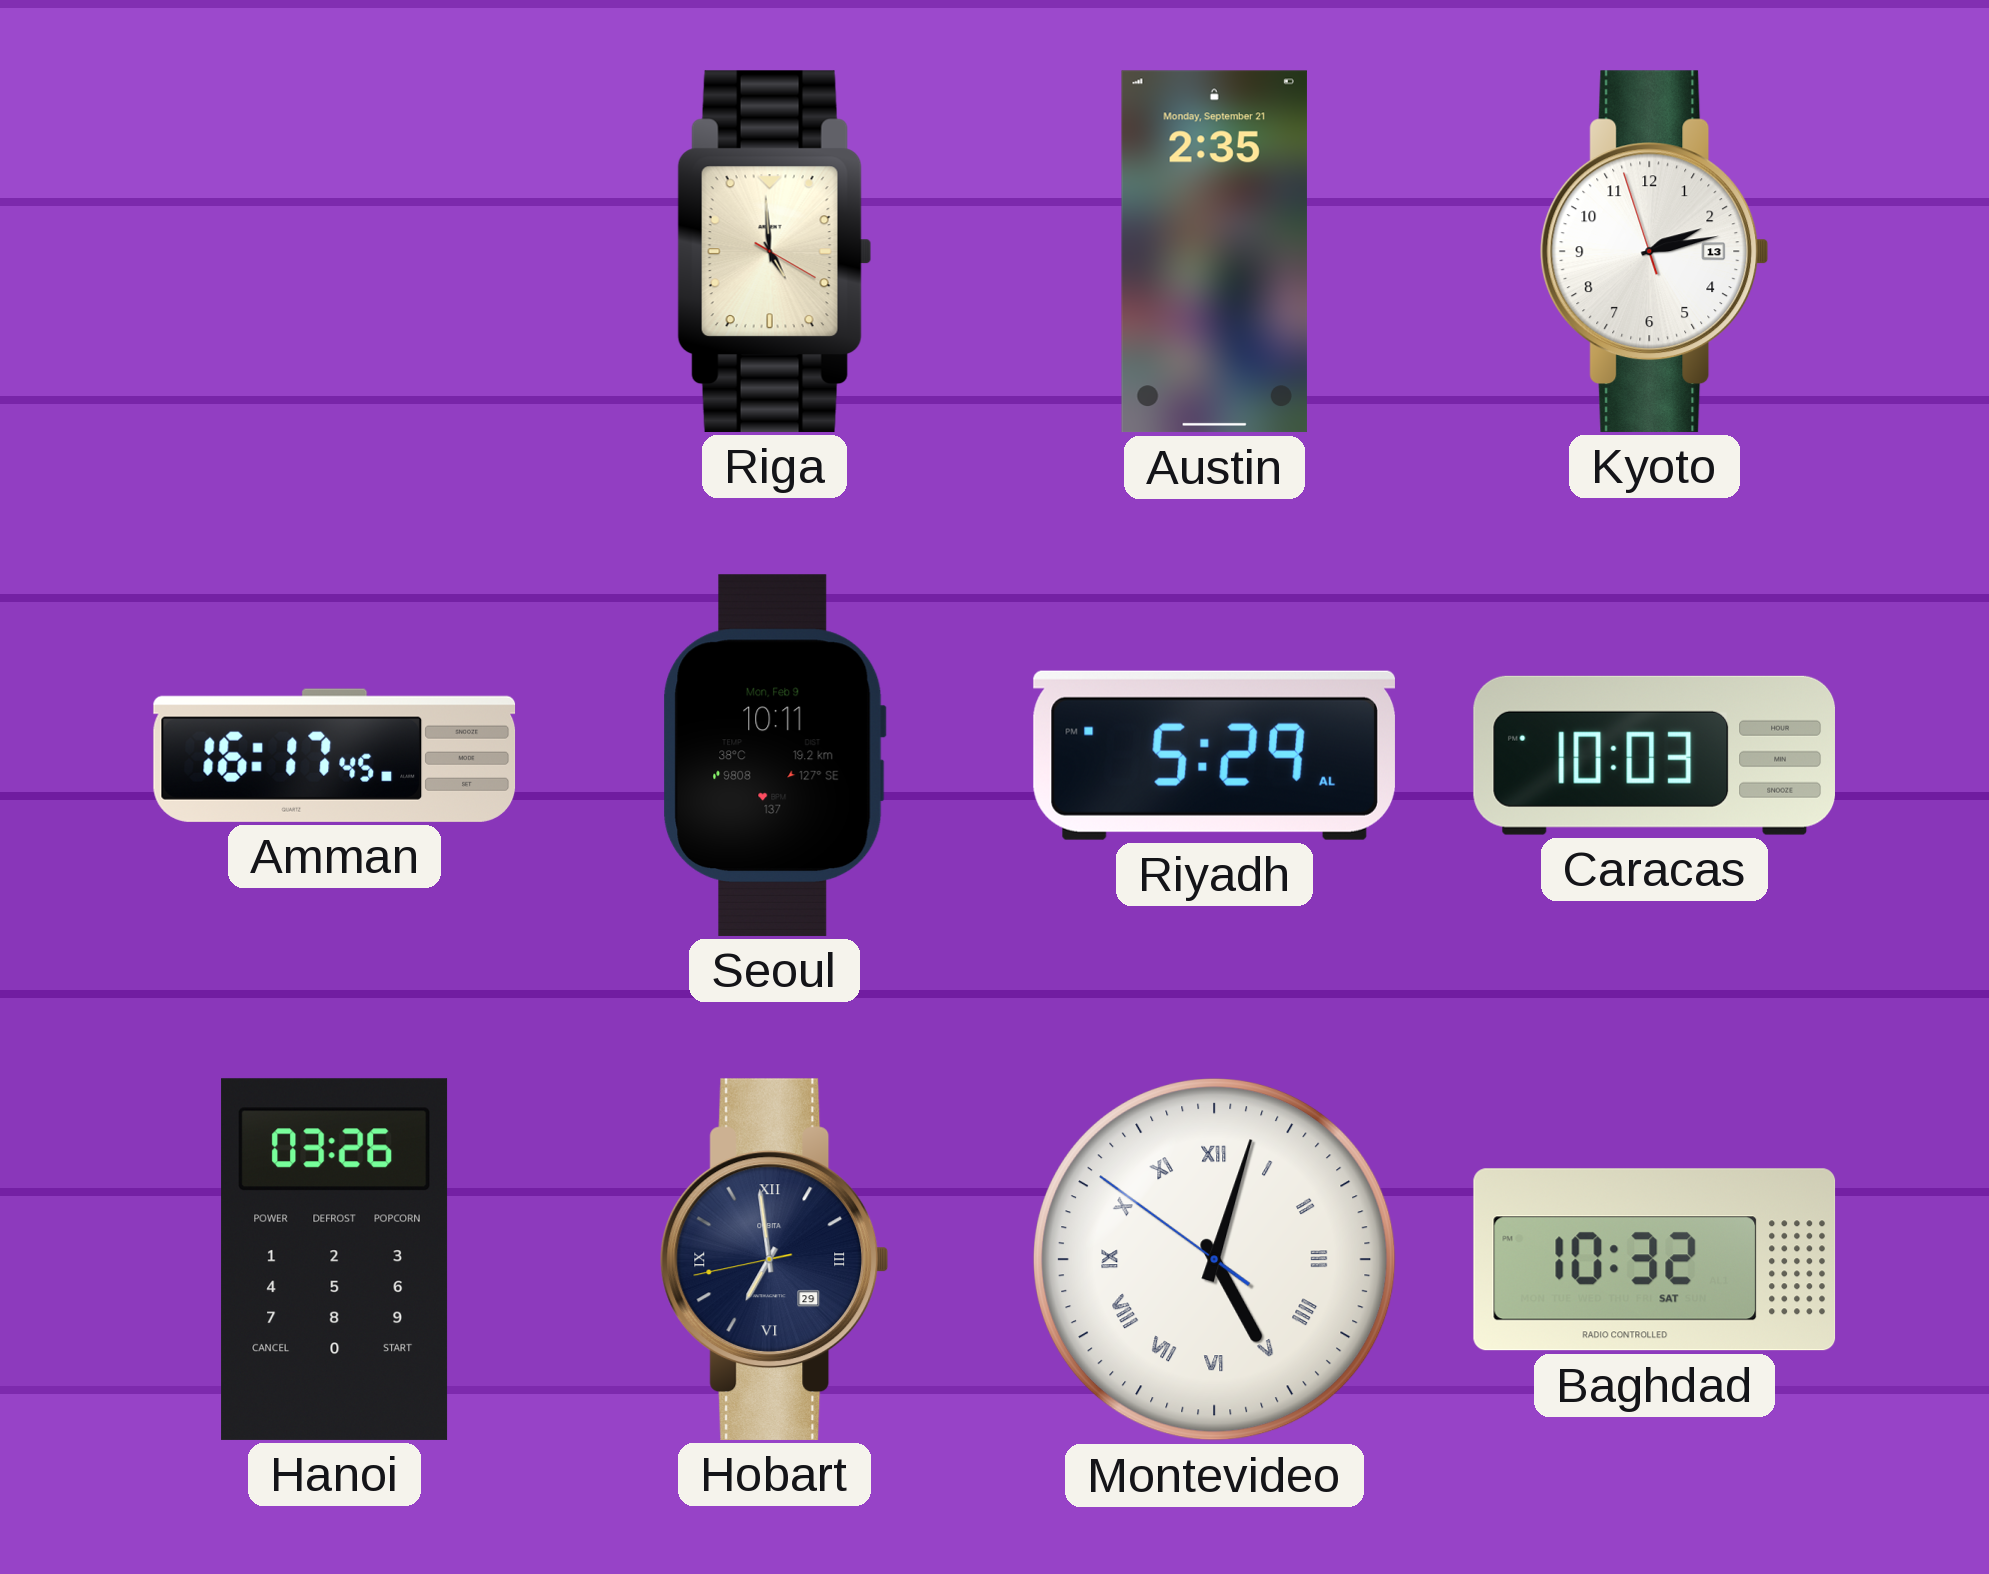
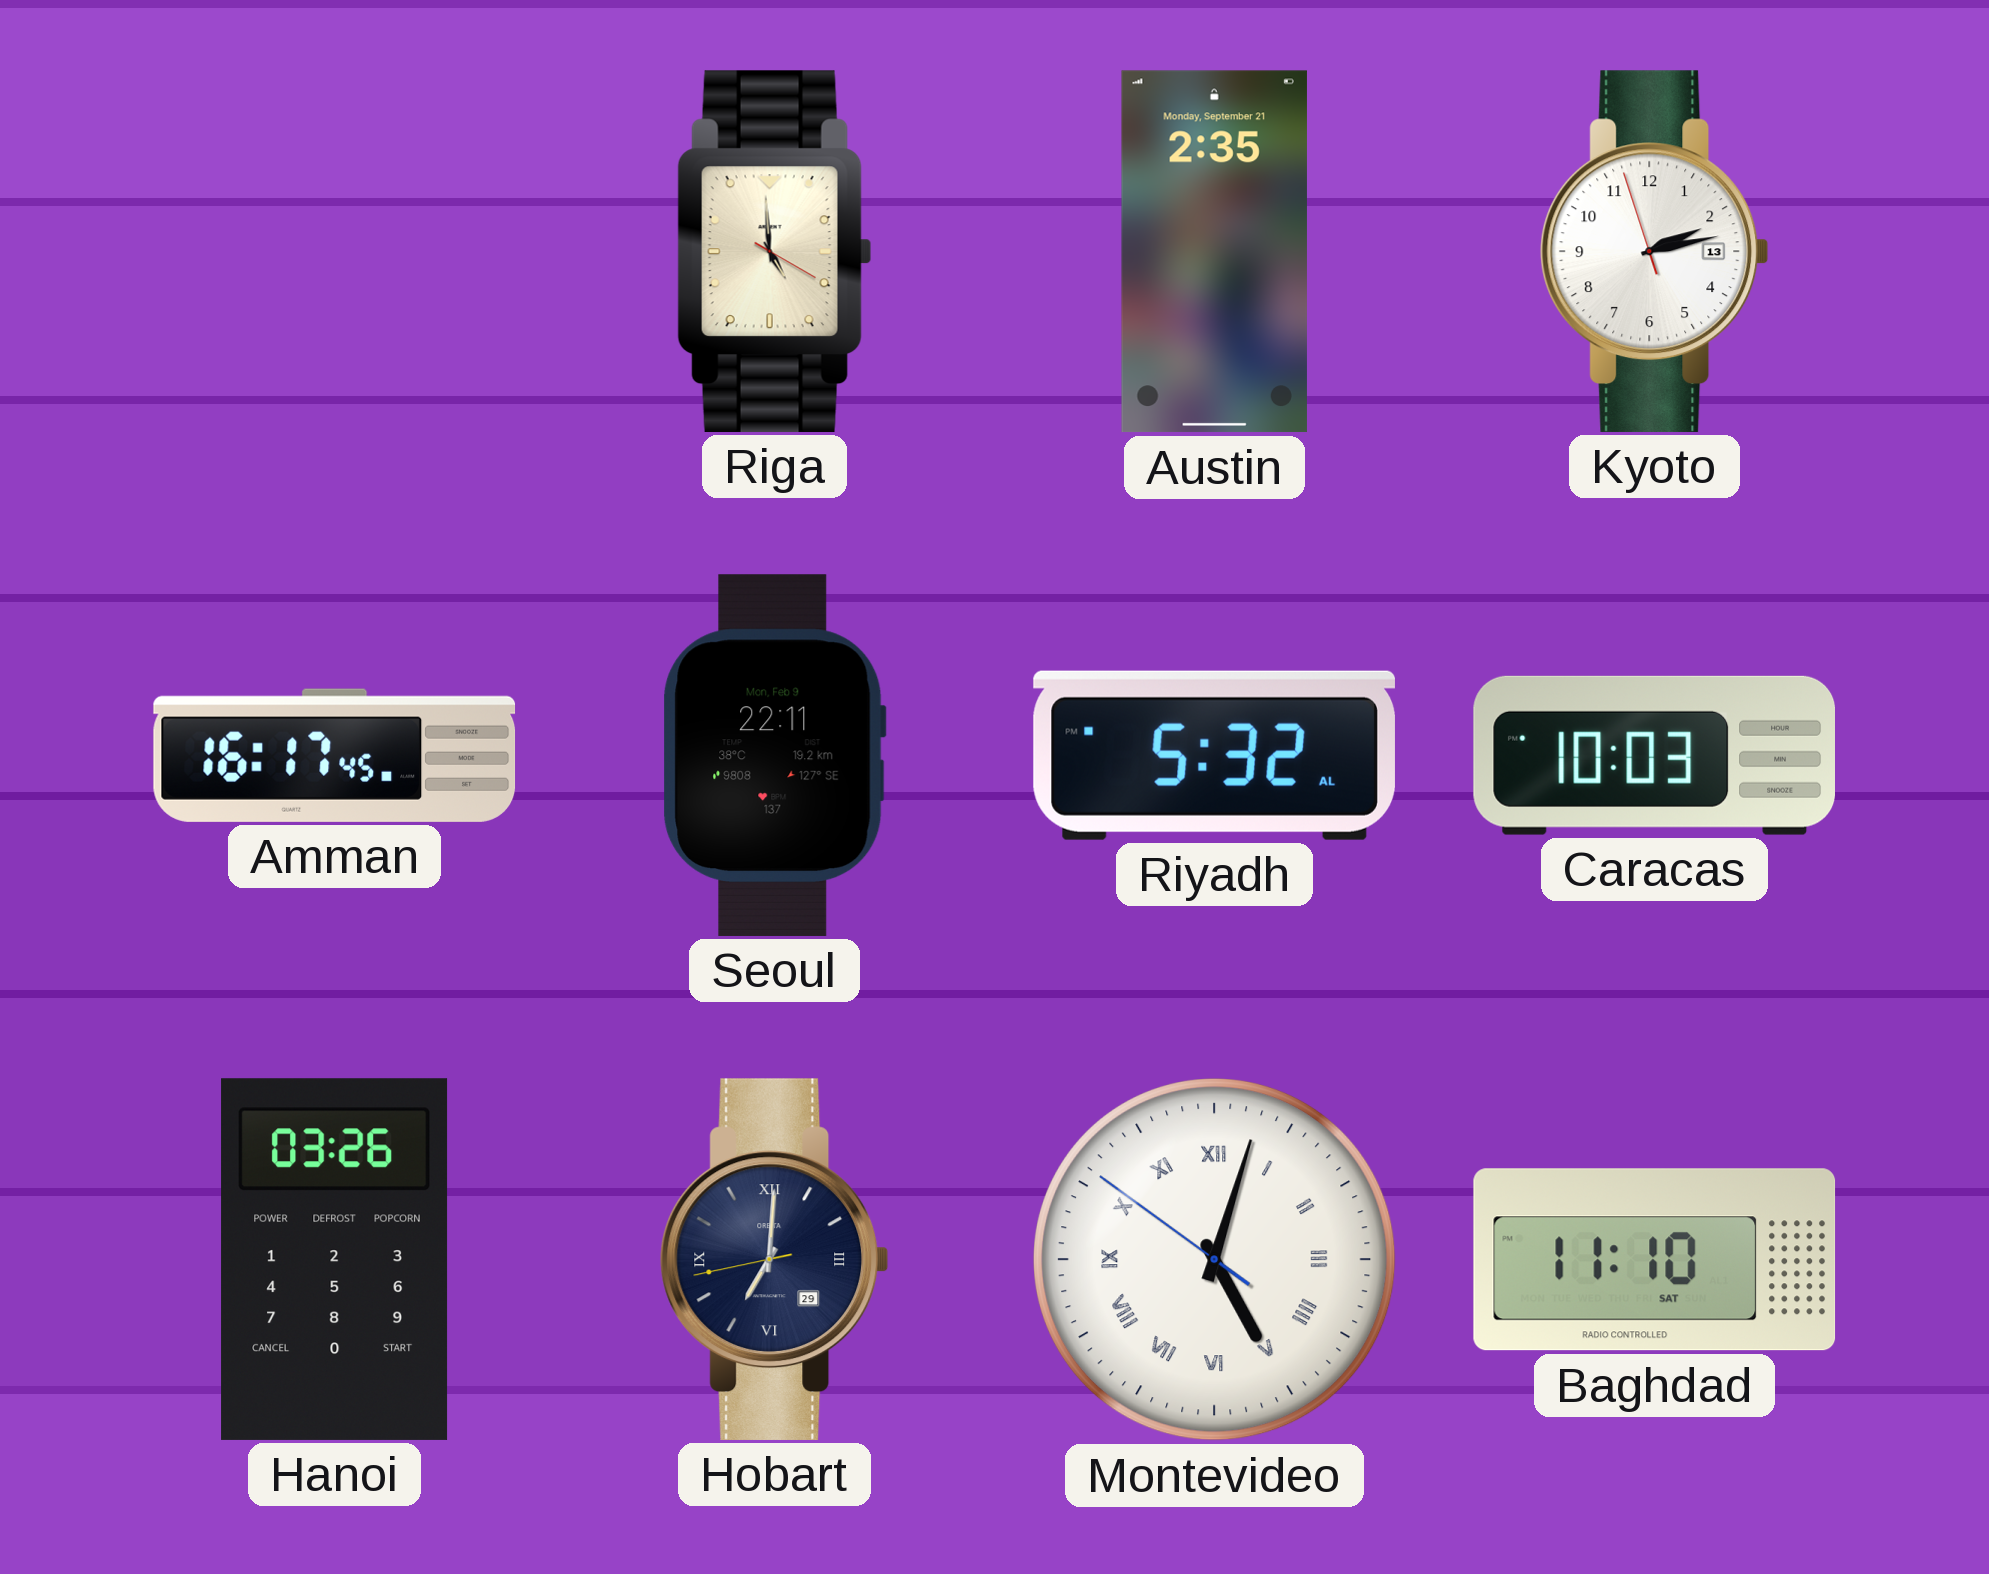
Seoul: 10:11 -> 22:11
Riyadh: 5:29 -> 5:32
Hobart: 6:58 -> 7:00
Baghdad: 10:32 -> 11:10
